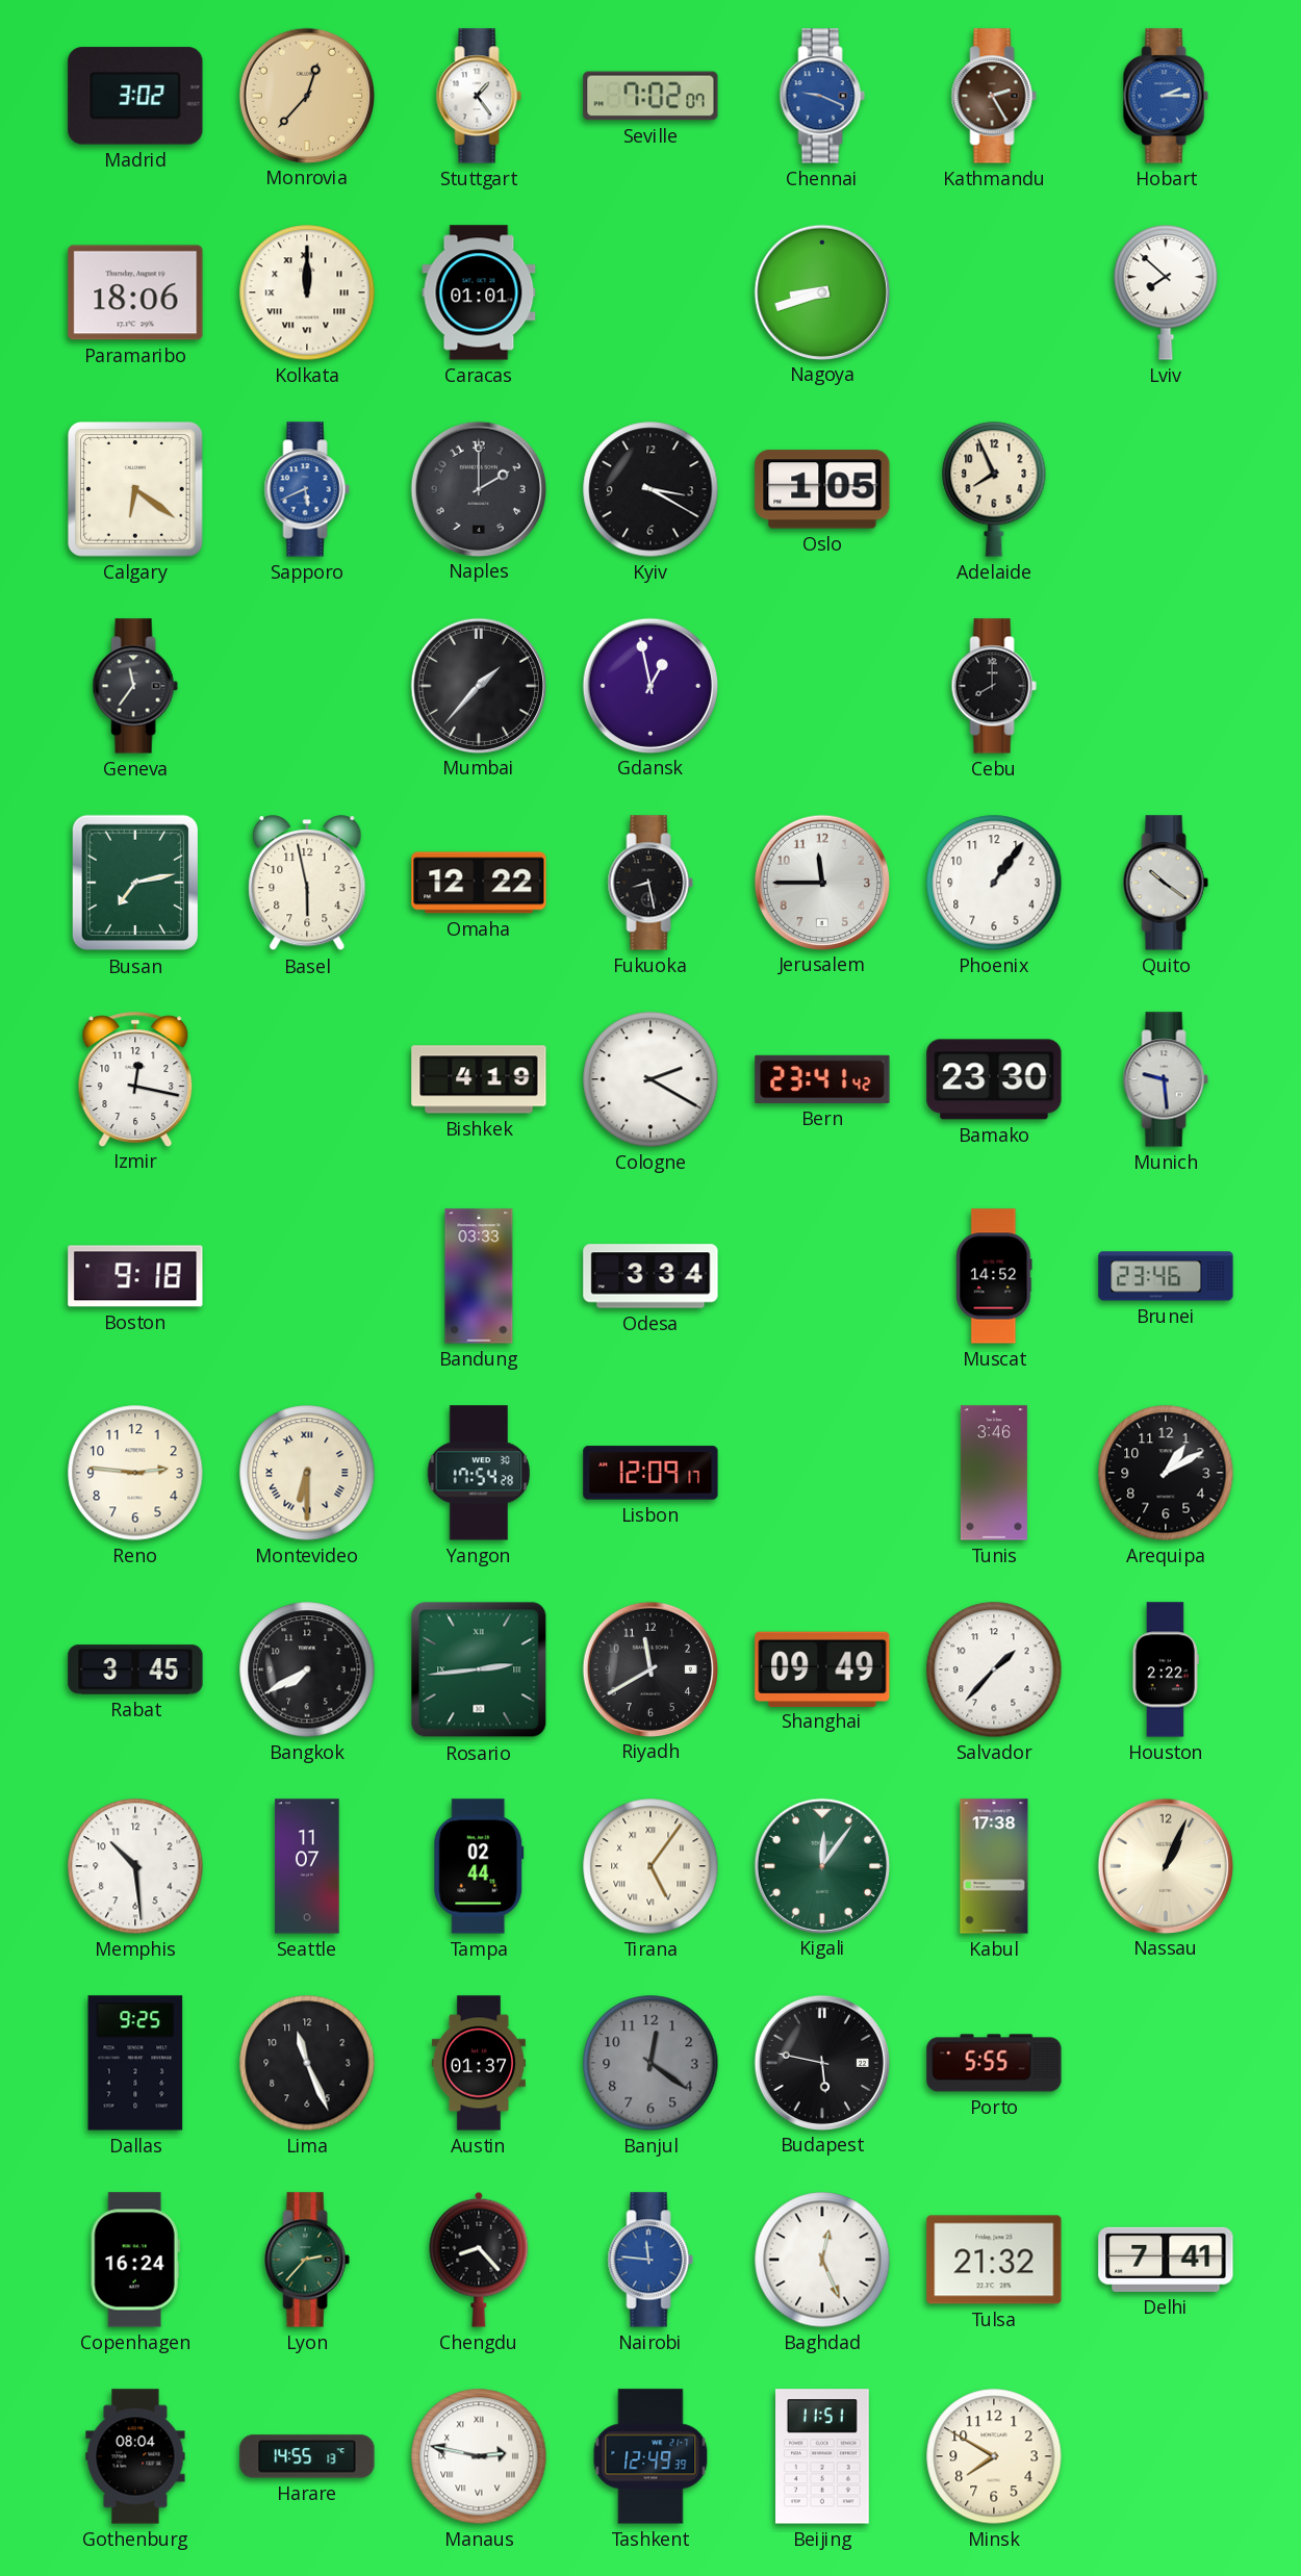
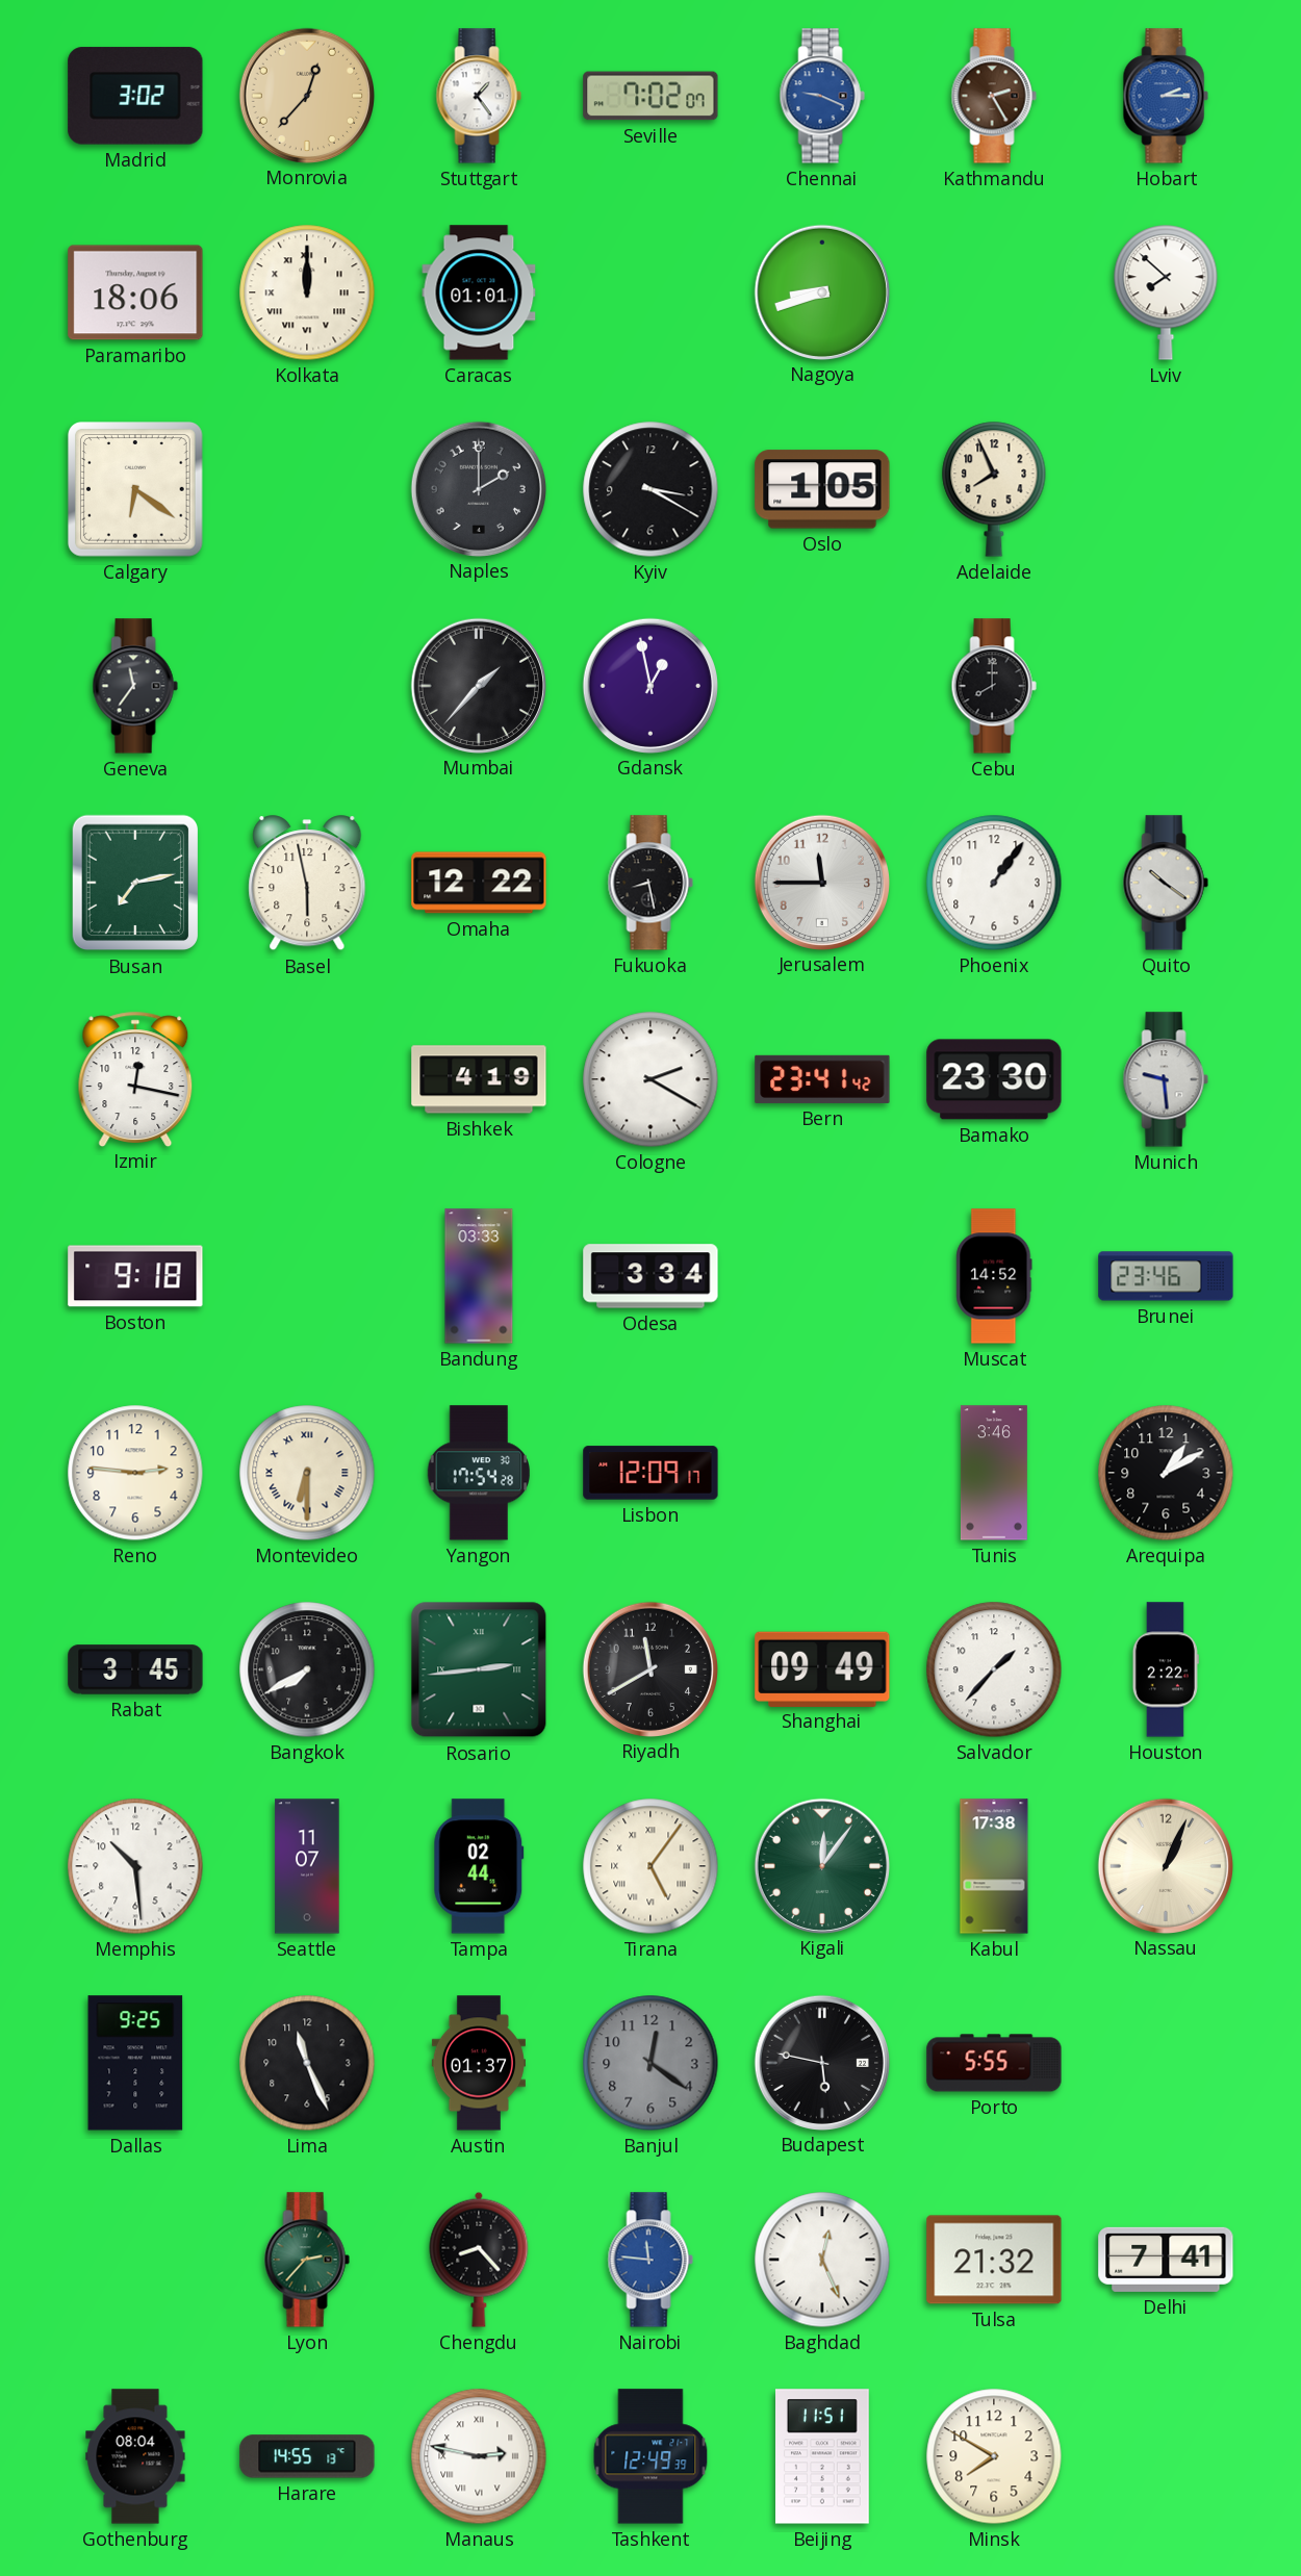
Sapporo: 5:41 -> none
Copenhagen: 16:24 -> none
